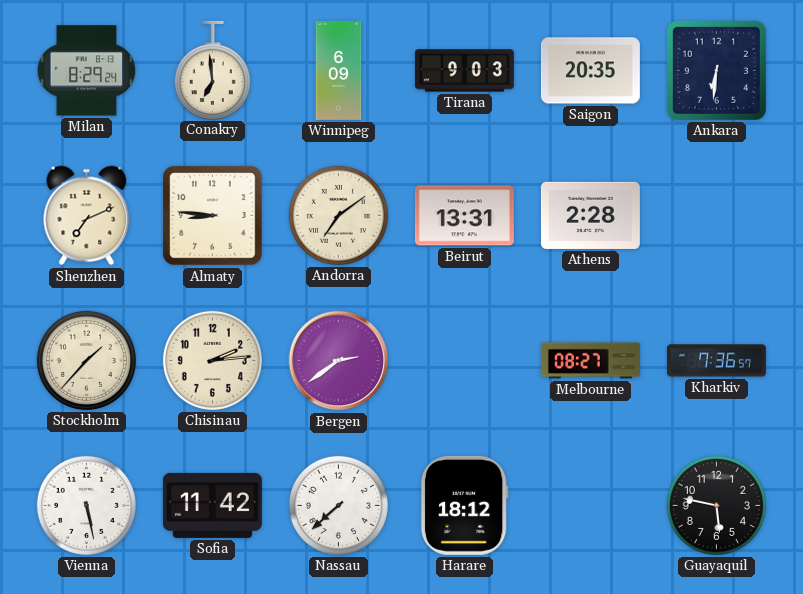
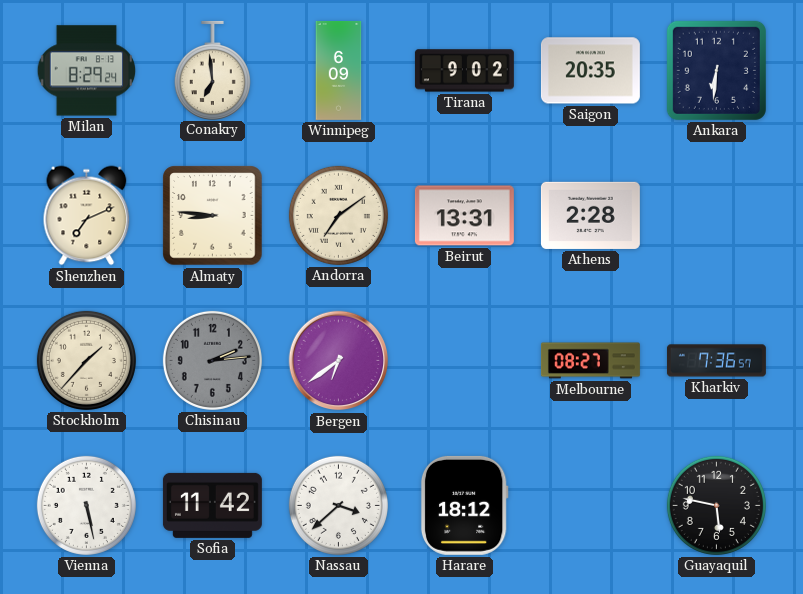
Tirana: 9:03 -> 9:02
Chisinau dial: cream -> grey
Bergen: 2:39 -> 6:39
Nassau: 7:38 -> 3:38
